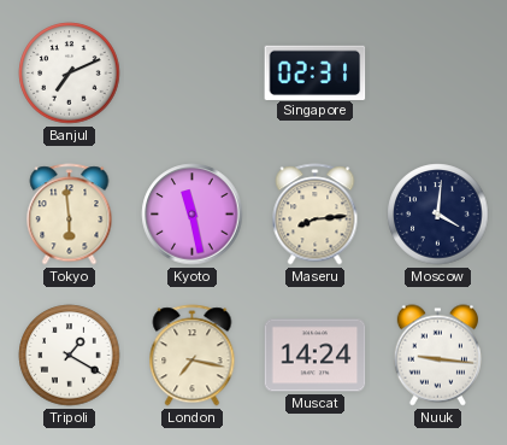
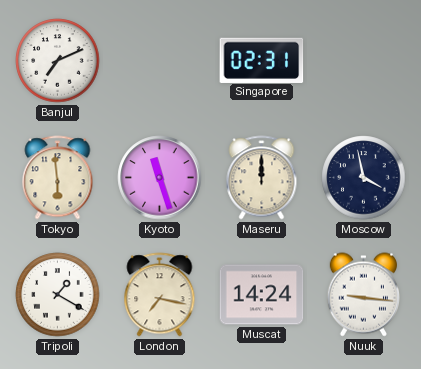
Kyoto: 11:28 -> 11:27
Maseru: 8:14 -> 12:00
Moscow: 4:01 -> 3:58
